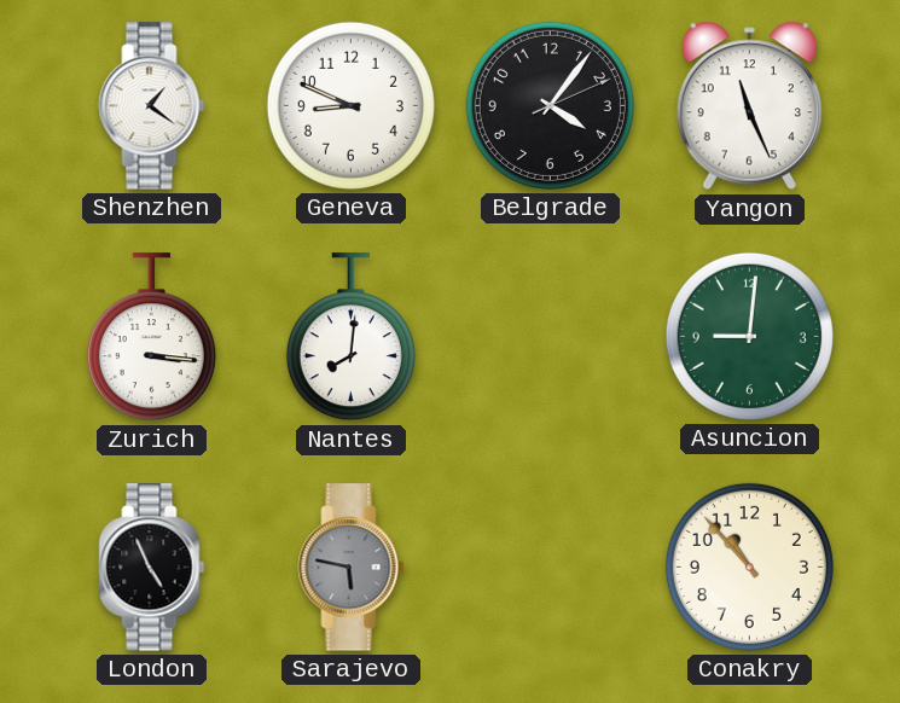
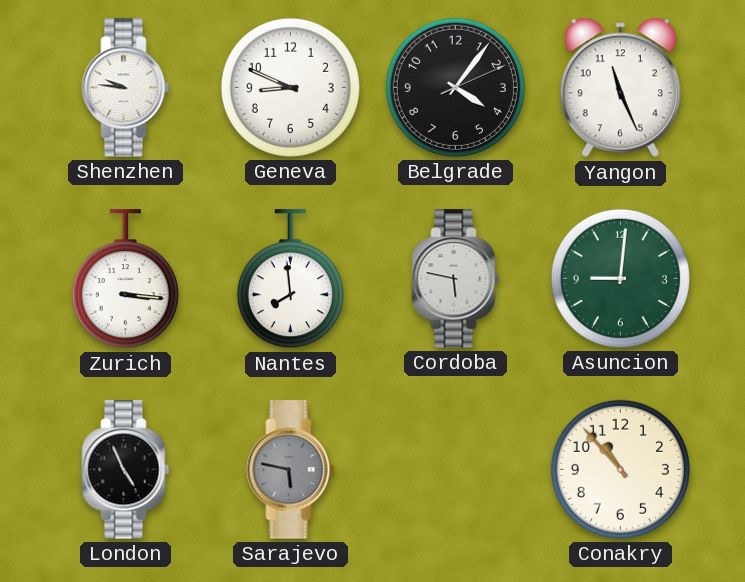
Shenzhen: 1:21 -> 9:46
Nantes: 8:01 -> 7:59
Cordoba: none -> 5:47
